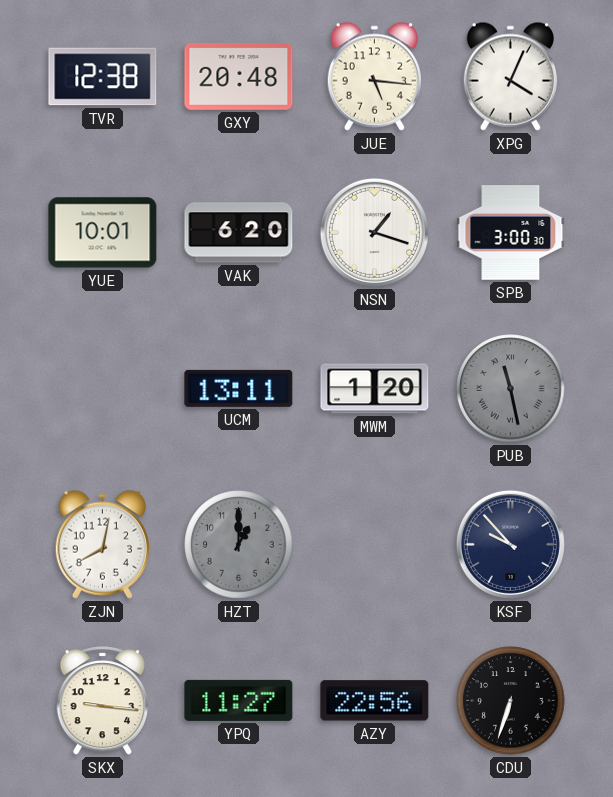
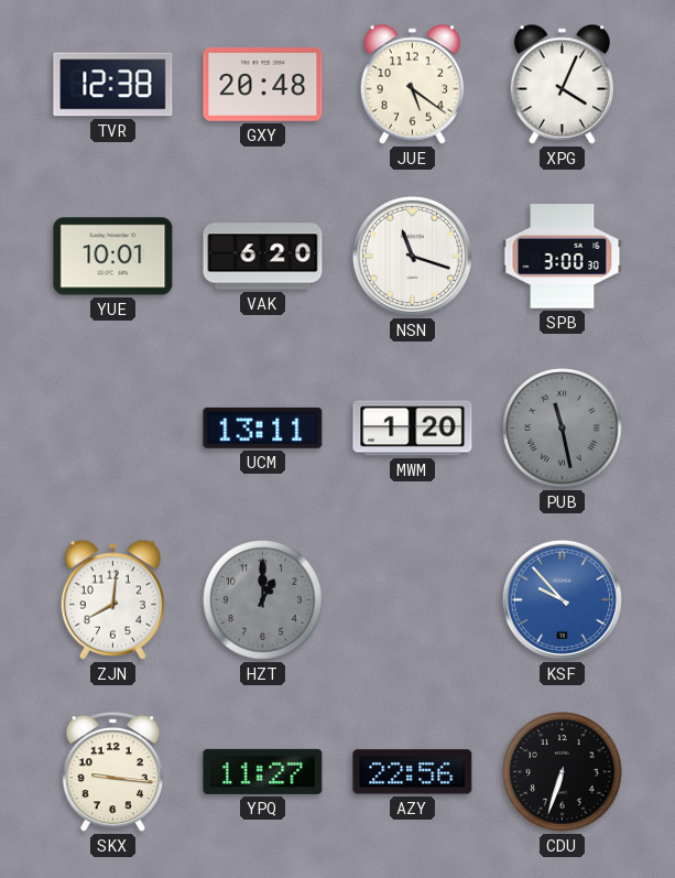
JUE: 5:16 -> 5:21
NSN: 1:18 -> 11:18
ZJN: 8:02 -> 8:01
KSF dial: navy -> blue
